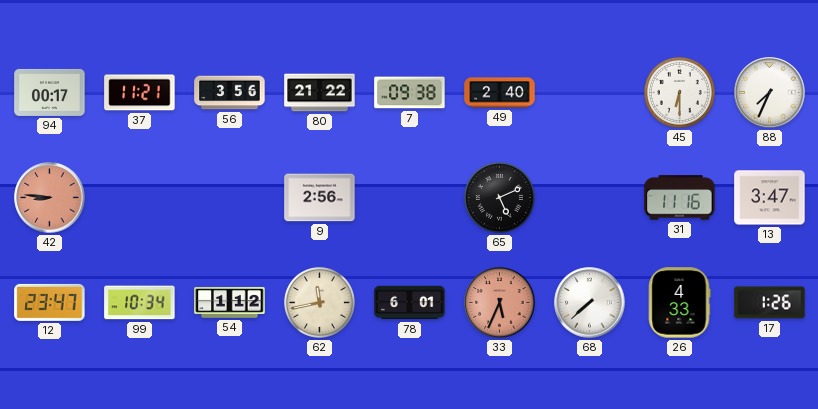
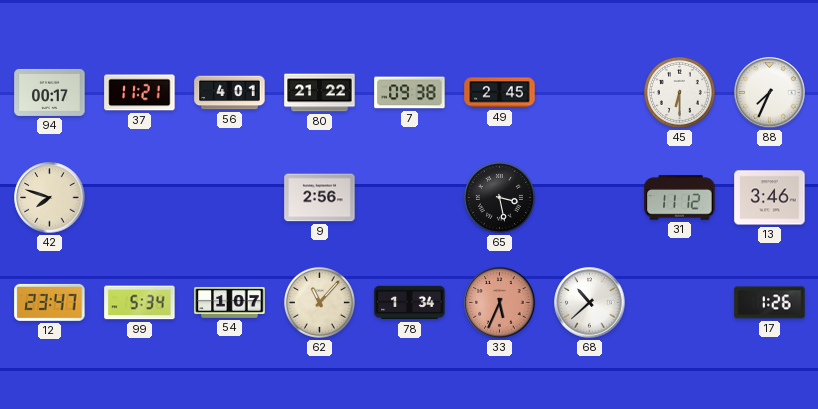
56: 3:56 -> 4:01
49: 2:40 -> 2:45
42: 8:46 -> 7:48
42 dial: salmon -> cream
65: 5:11 -> 3:28
31: 11:16 -> 11:12
13: 3:47 -> 3:46
99: 10:34 -> 5:34
54: 1:12 -> 1:07
62: 11:43 -> 11:07
78: 6:01 -> 1:34
68: 7:38 -> 10:38
26: 4:33 -> none
